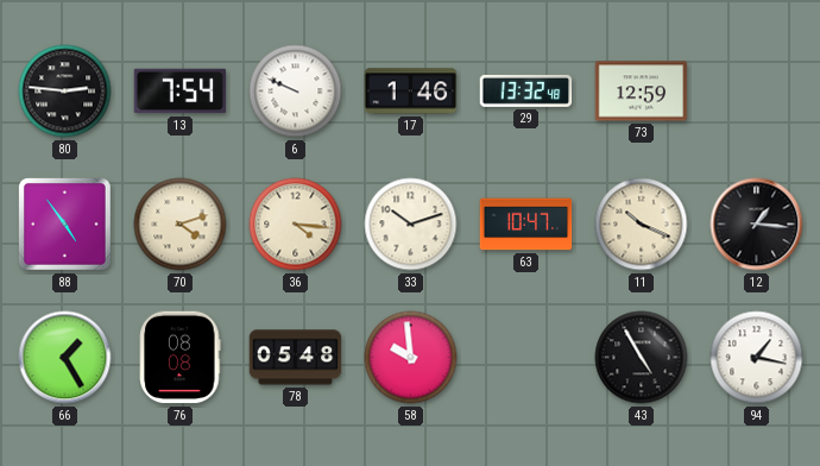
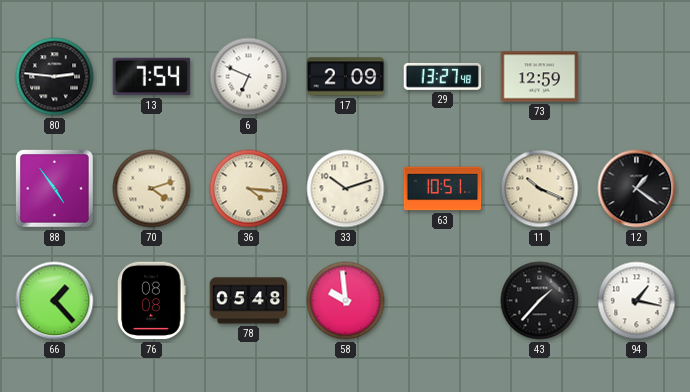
6: 9:49 -> 6:49
17: 1:46 -> 2:09
29: 13:32 -> 13:27
63: 10:47 -> 10:51
12: 1:16 -> 1:21
66: 1:25 -> 1:23
43: 4:55 -> 1:37
